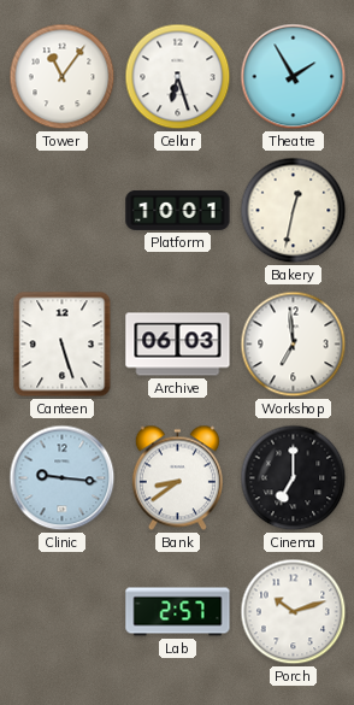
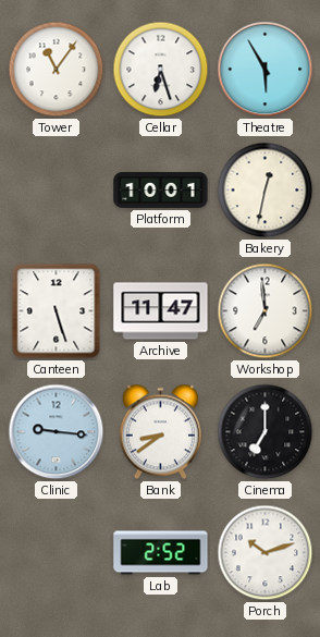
Theatre: 1:55 -> 5:55
Archive: 06:03 -> 11:47
Lab: 2:57 -> 2:52
